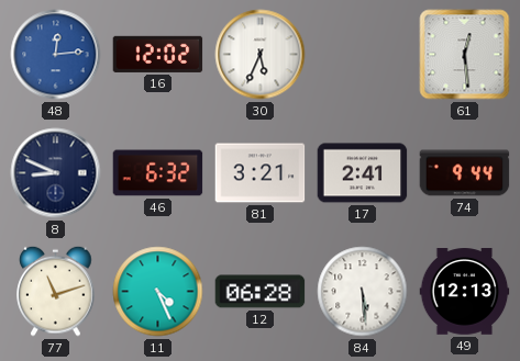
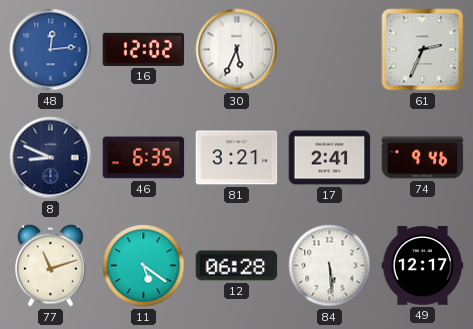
61: 12:29 -> 2:34
46: 6:32 -> 6:35
74: 9:44 -> 9:46
11: 4:26 -> 5:21
49: 12:13 -> 12:17
